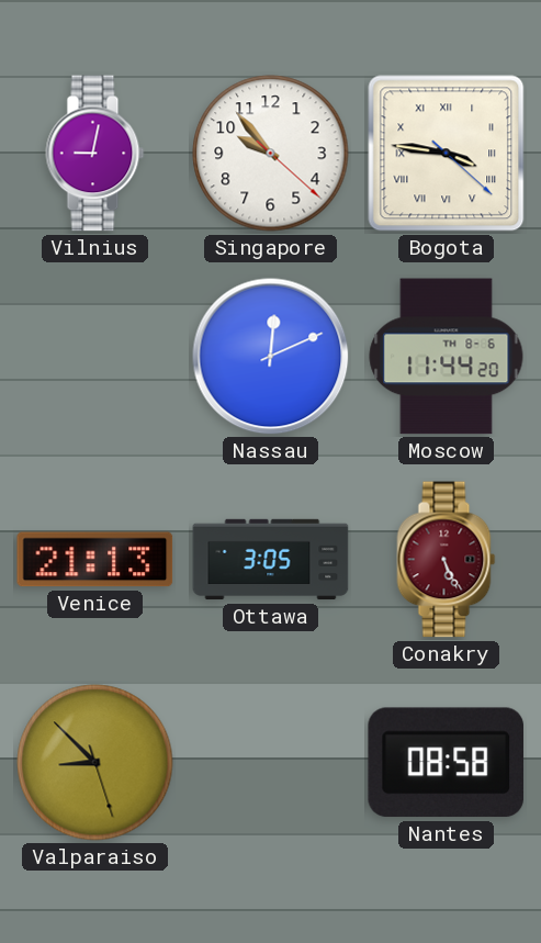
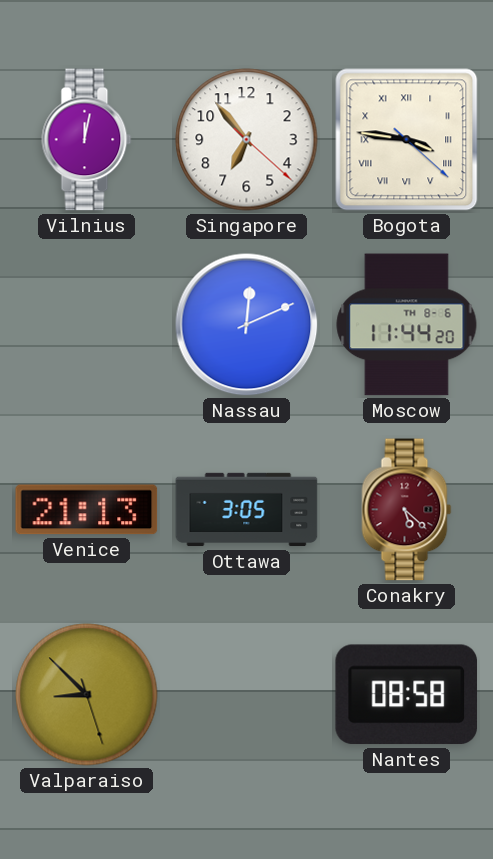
Vilnius: 9:02 -> 12:02
Singapore: 9:53 -> 6:53
Conakry: 5:26 -> 5:22
